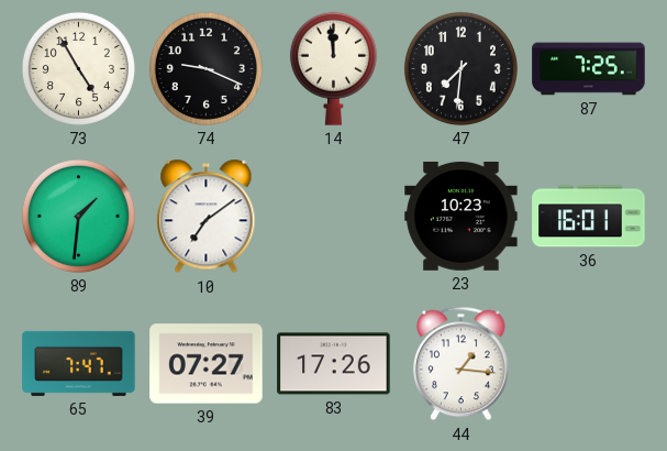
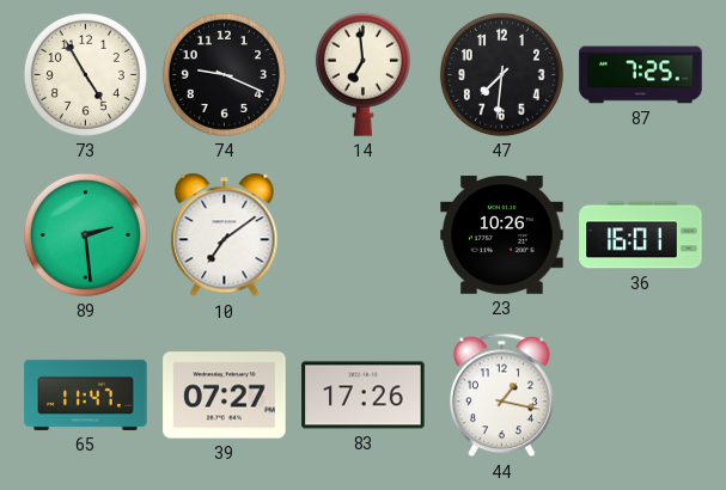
14: 11:59 -> 6:59
89: 1:31 -> 2:29
23: 10:23 -> 10:26
65: 7:47 -> 11:47
44: 1:16 -> 1:17
